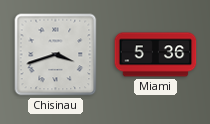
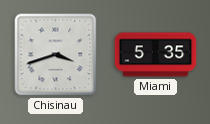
Miami: 5:36 -> 5:35
